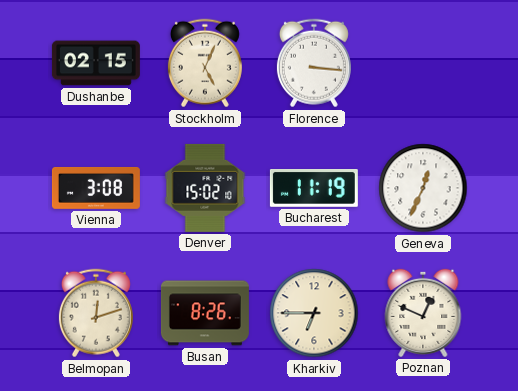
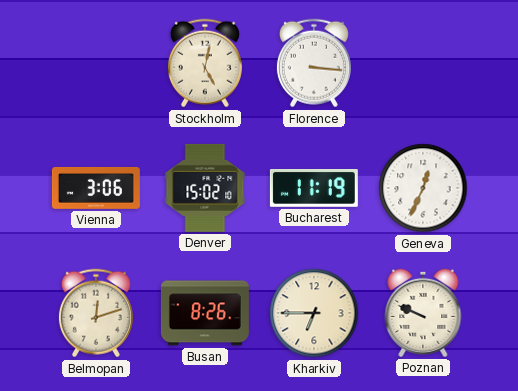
Dushanbe: 02:15 -> none
Stockholm: 5:04 -> 5:02
Vienna: 3:08 -> 3:06
Poznan: 12:49 -> 9:49
